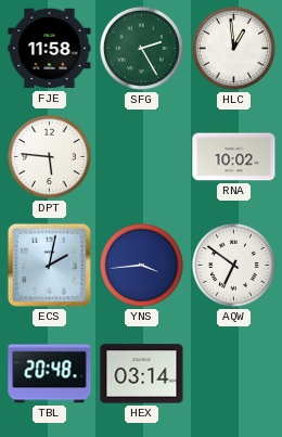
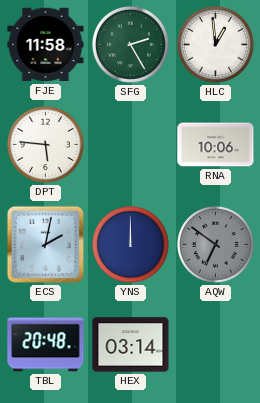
RNA: 10:02 -> 10:06
YNS: 3:44 -> 12:00
AQW dial: white -> grey
